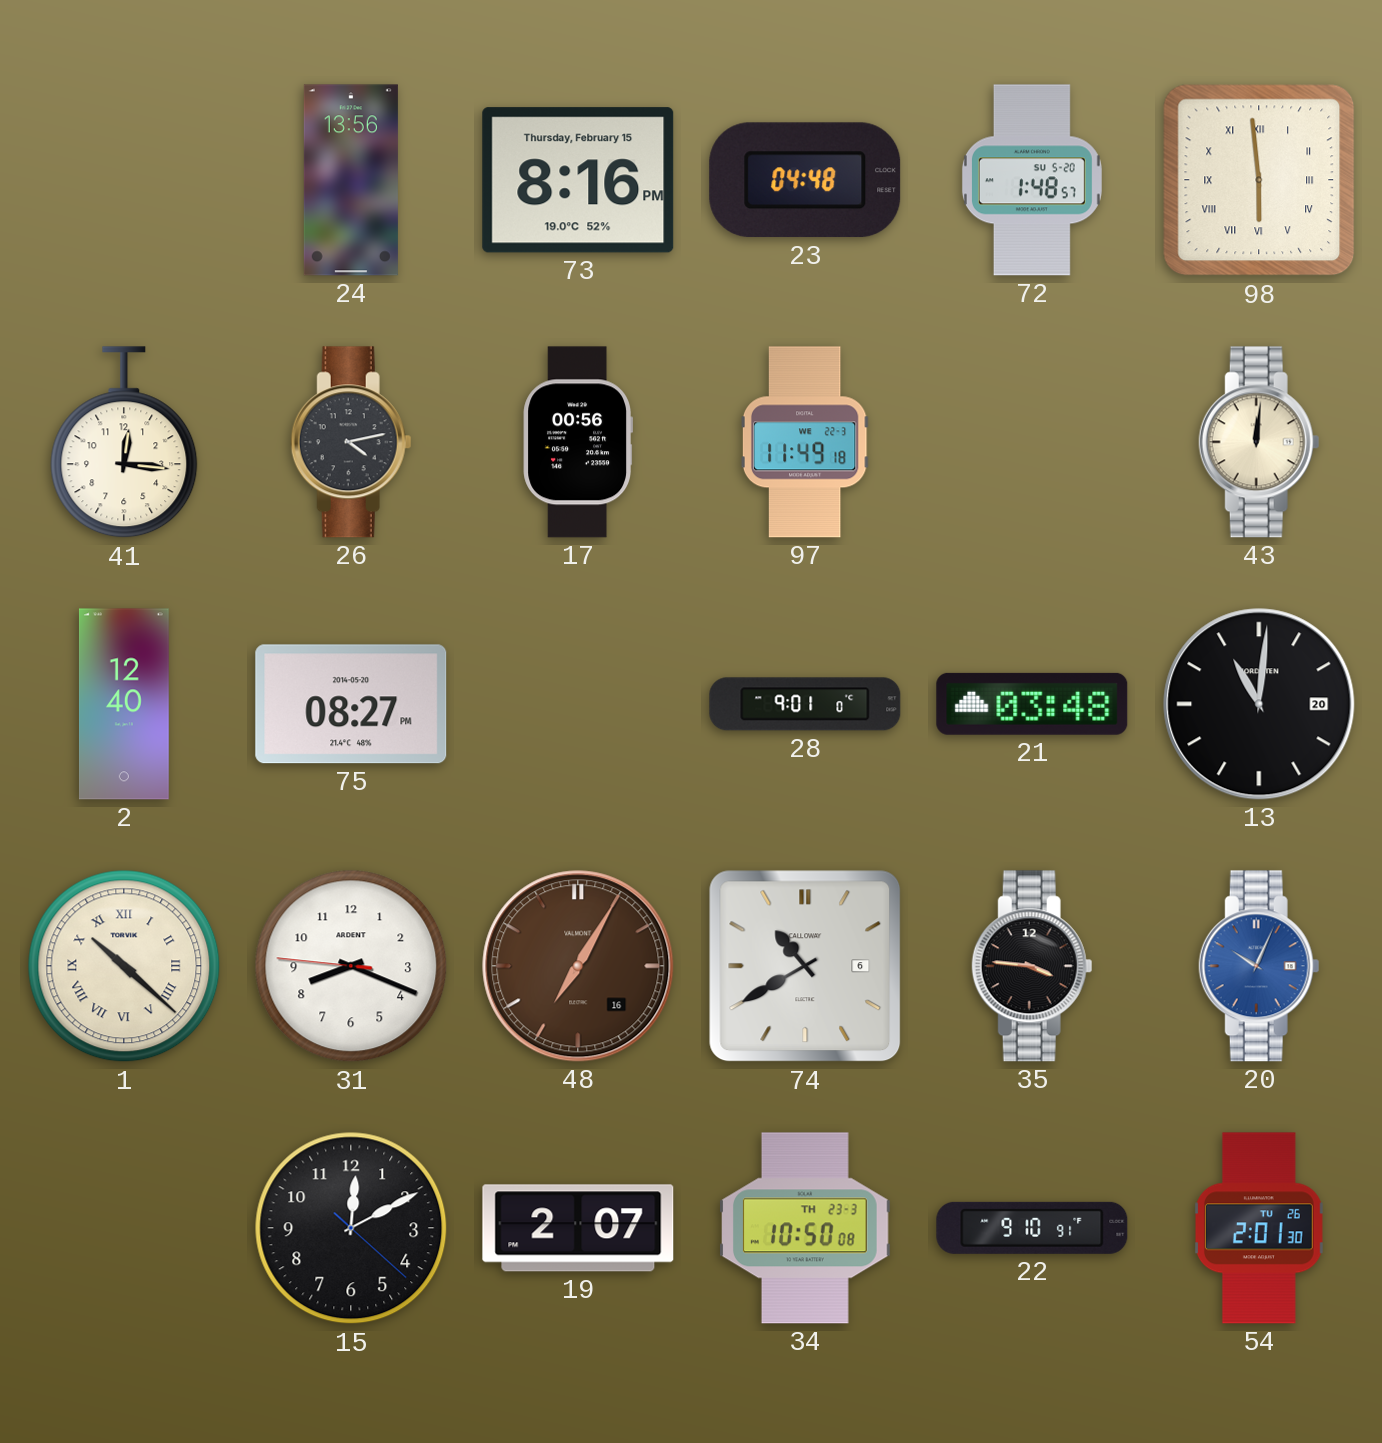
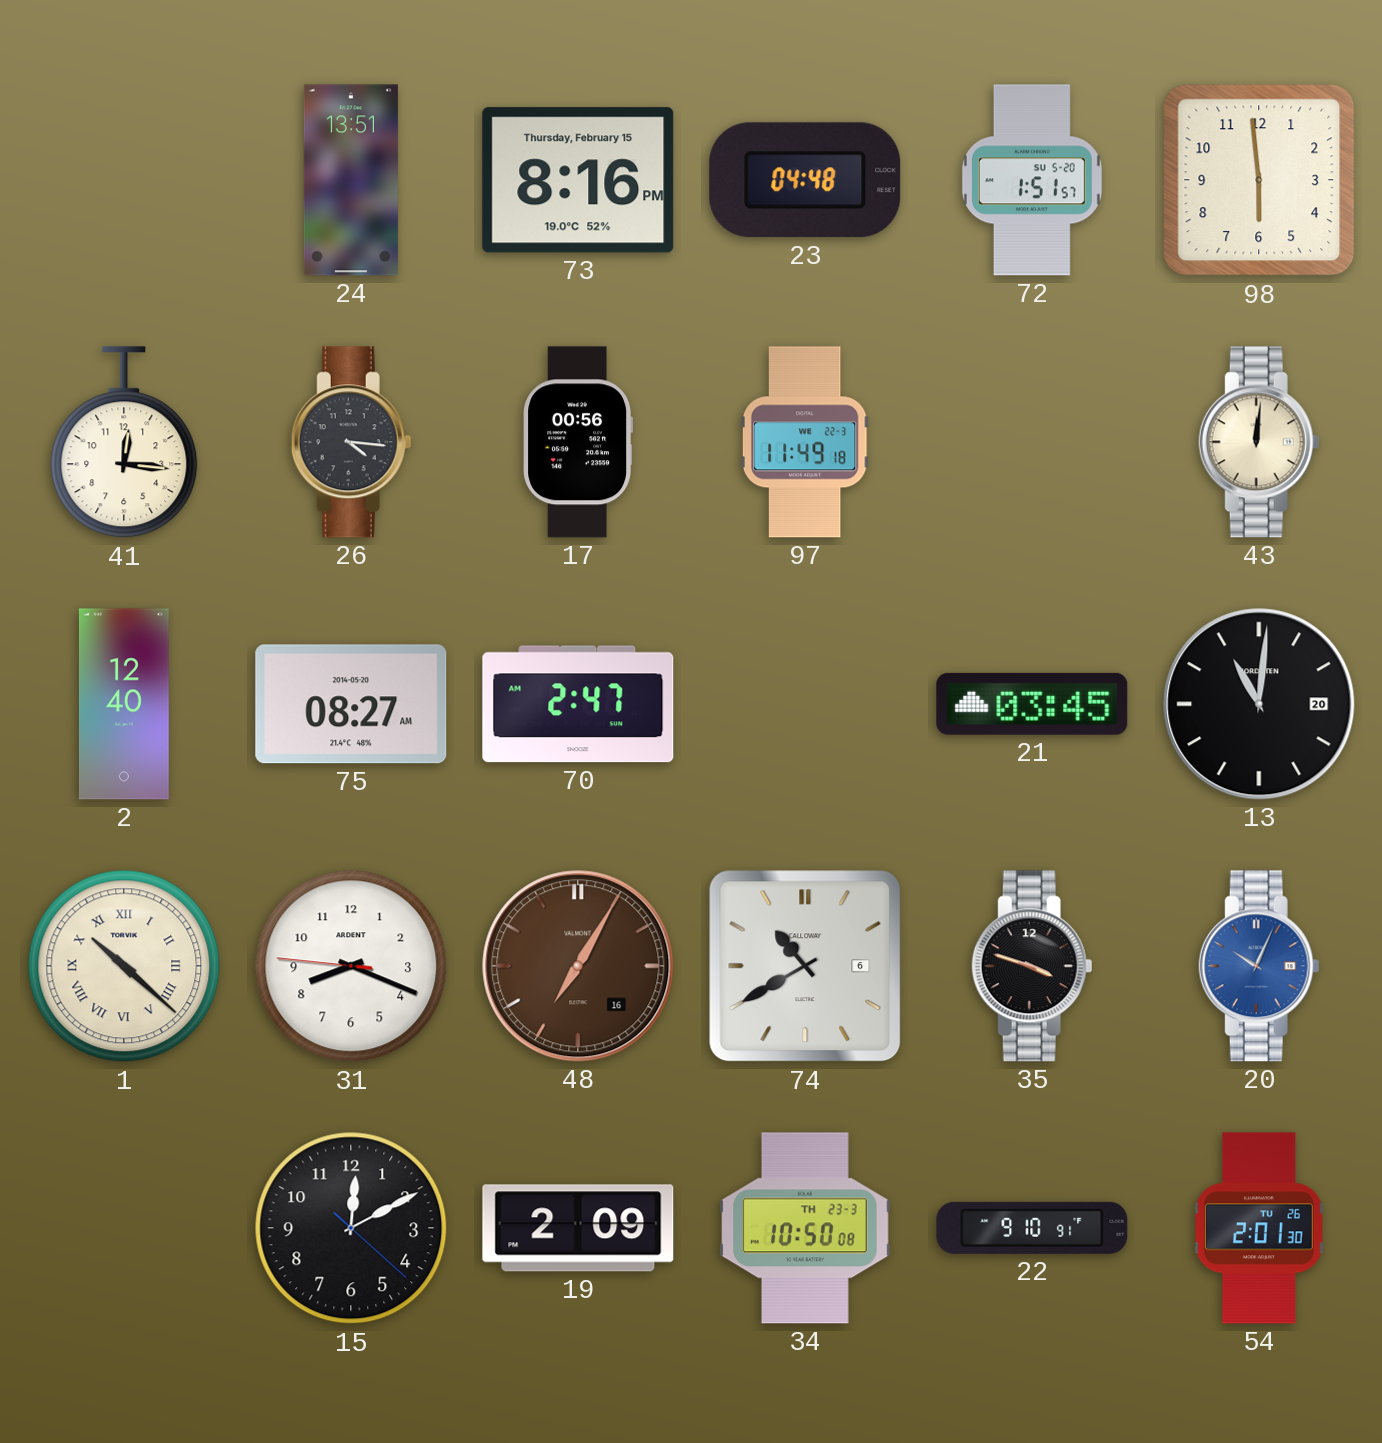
24: 13:56 -> 13:51
72: 1:48 -> 1:51
98 numerals: Roman -> Arabic
26: 4:13 -> 4:16
75: 08:27 PM -> 08:27 AM
70: none -> 2:47
28: 9:01 -> none
21: 03:48 -> 03:45
35: 3:46 -> 3:48
19: 2:07 -> 2:09
